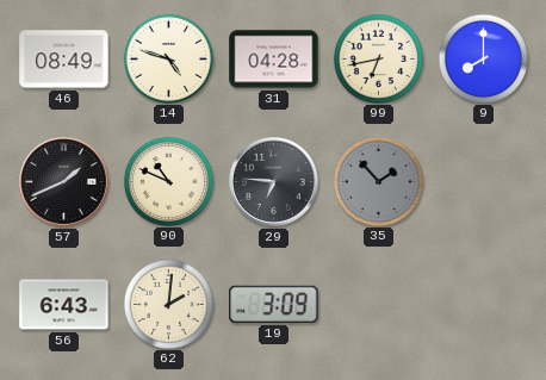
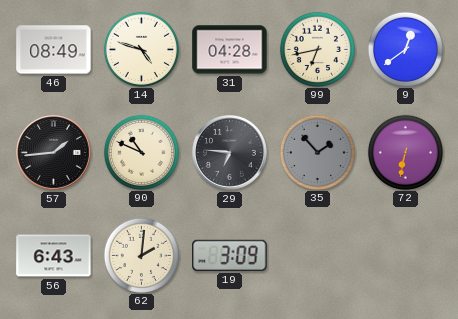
9: 8:00 -> 12:39
57: 1:41 -> 1:44
72: none -> 6:32
